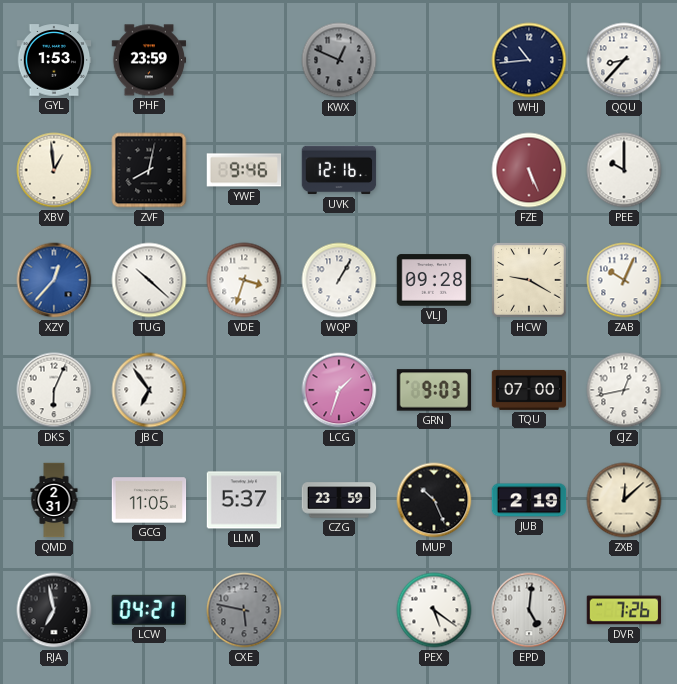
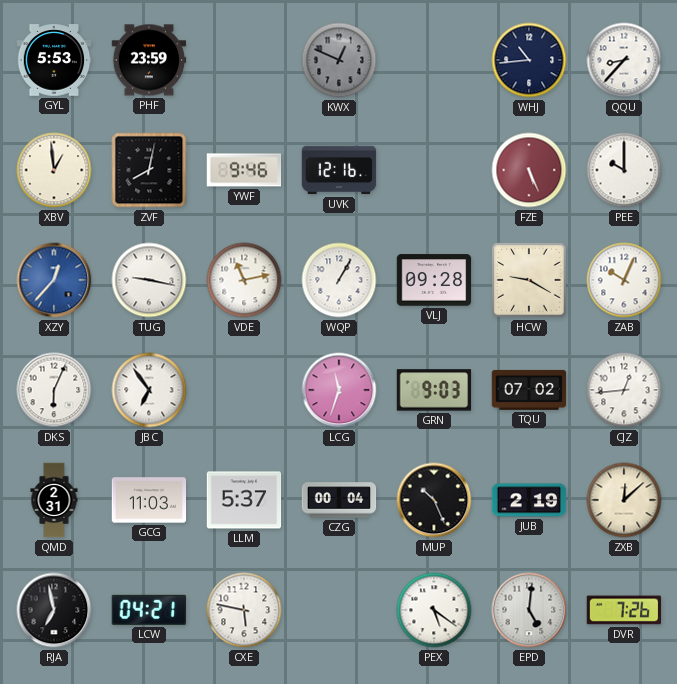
GYL: 1:53 -> 5:53
TUG: 10:22 -> 9:17
VDE: 3:33 -> 11:13
LCG: 1:33 -> 11:33
TQU: 07:00 -> 07:02
CJZ: 12:43 -> 12:44
GCG: 11:05 -> 11:03
CZG: 23:59 -> 00:04
CXE dial: grey -> white
